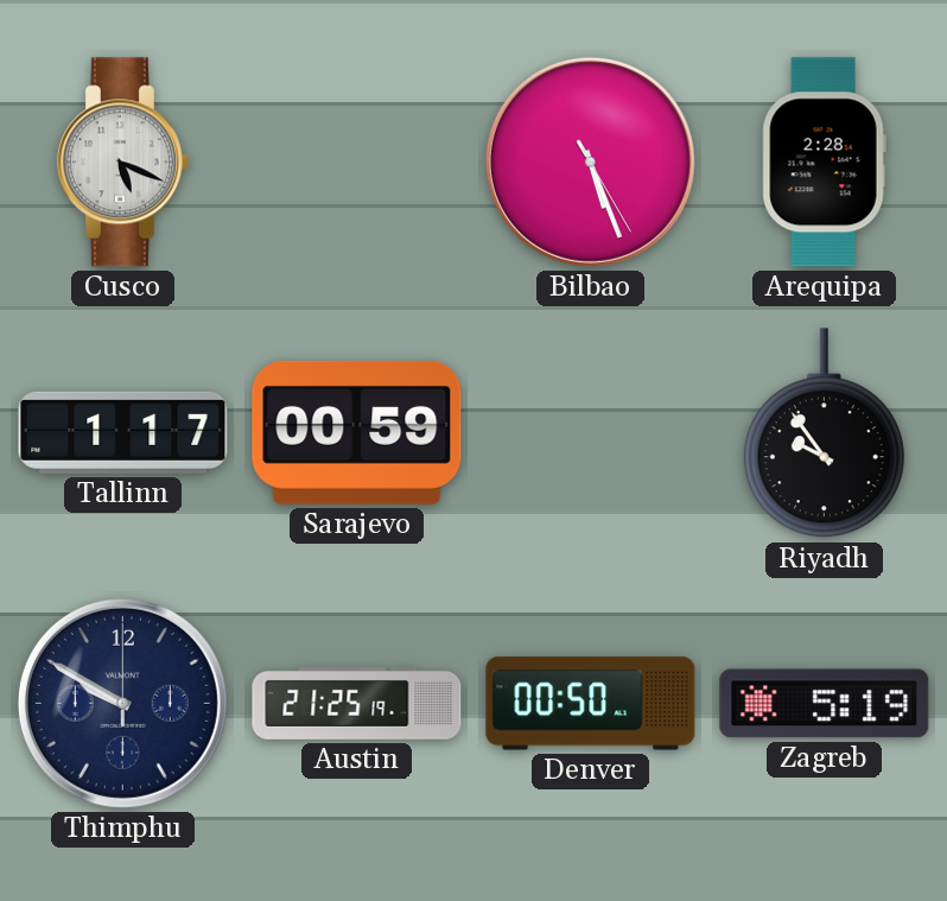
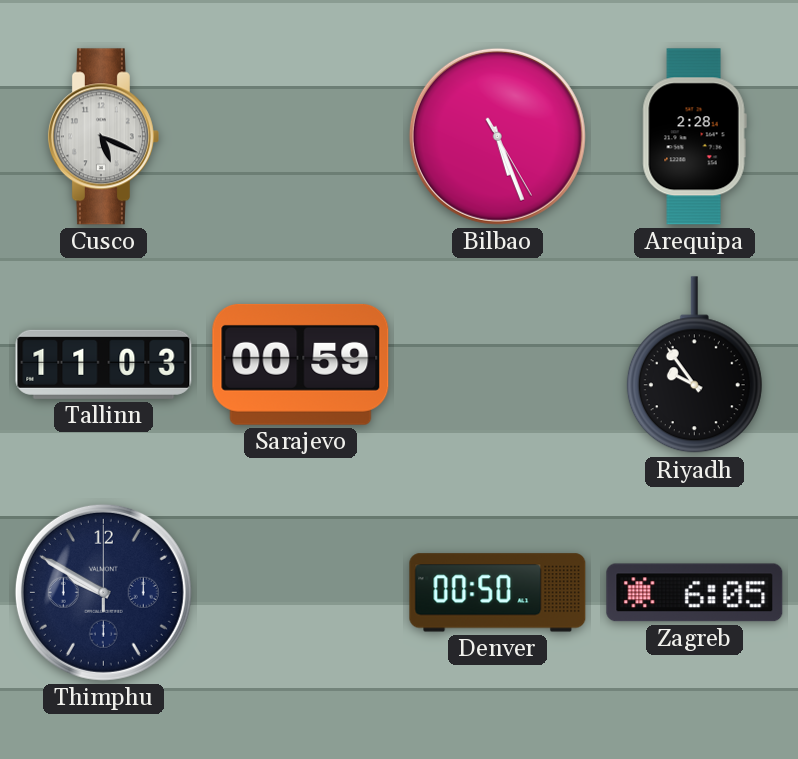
Tallinn: 1:17 -> 11:03
Austin: 21:25 -> none
Zagreb: 5:19 -> 6:05
